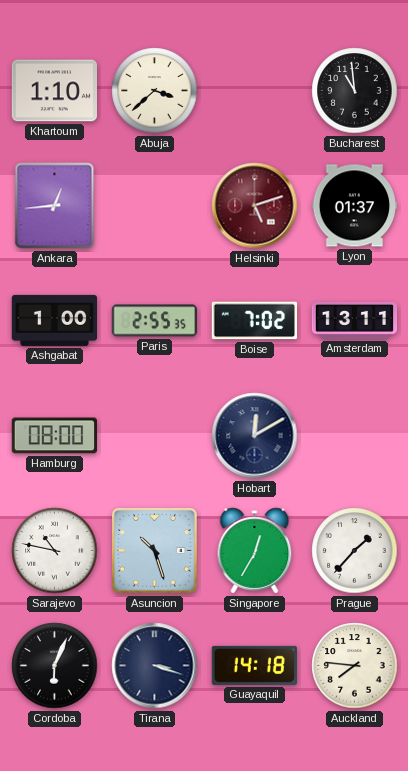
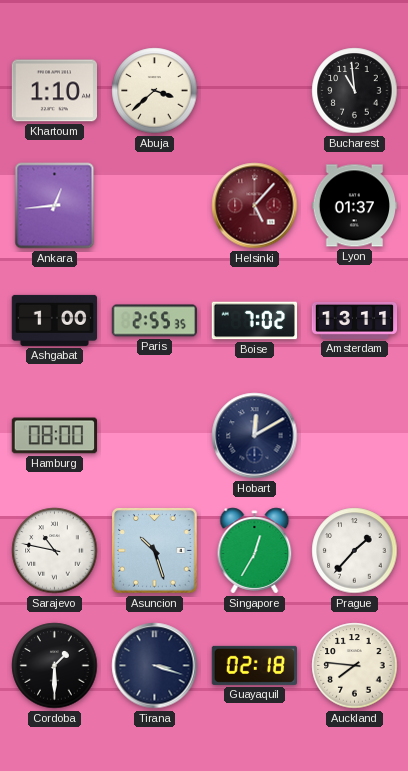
Helsinki: 5:12 -> 5:07
Cordoba: 6:04 -> 1:30
Guayaquil: 14:18 -> 02:18
